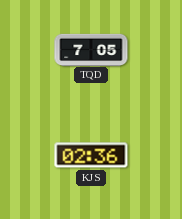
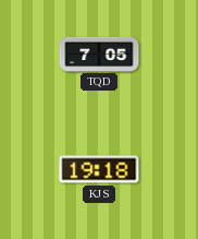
KJS: 02:36 -> 19:18
